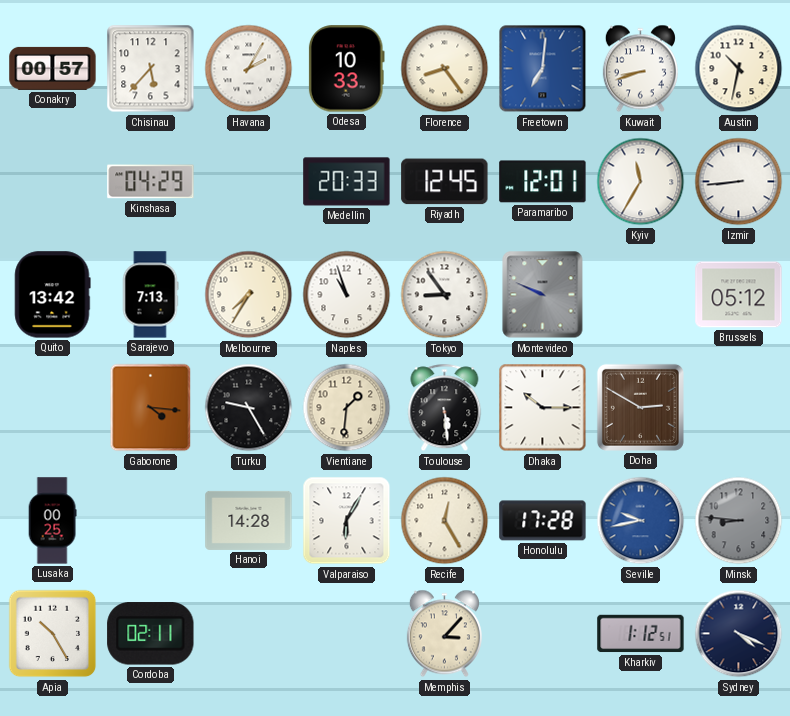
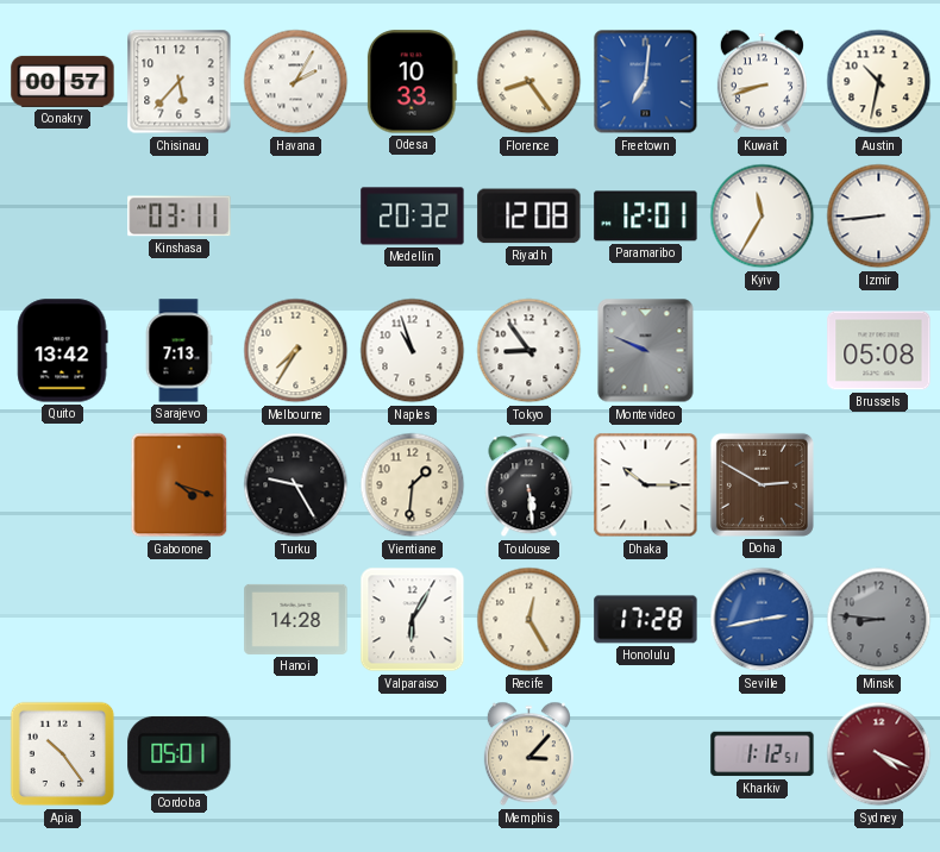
Kinshasa: 04:29 -> 03:11
Medellin: 20:33 -> 20:32
Riyadh: 12:45 -> 12:08
Brussels: 05:12 -> 05:08
Gaborone: 4:16 -> 4:18
Lusaka: 00:25 -> none
Seville: 9:43 -> 2:43
Apia: 10:25 -> 10:24
Cordoba: 02:11 -> 05:01
Sydney dial: navy -> burgundy
